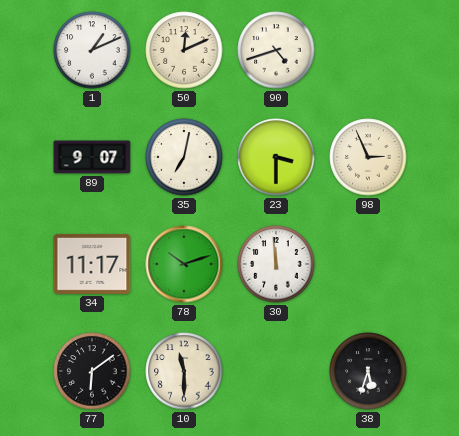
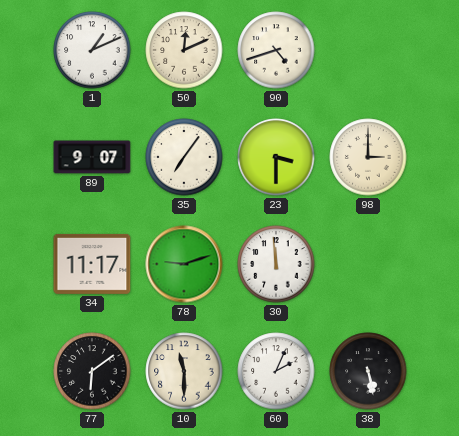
35: 7:02 -> 7:06
98: 2:56 -> 3:00
78: 10:12 -> 9:12
60: none -> 2:04
38: 5:33 -> 5:28
